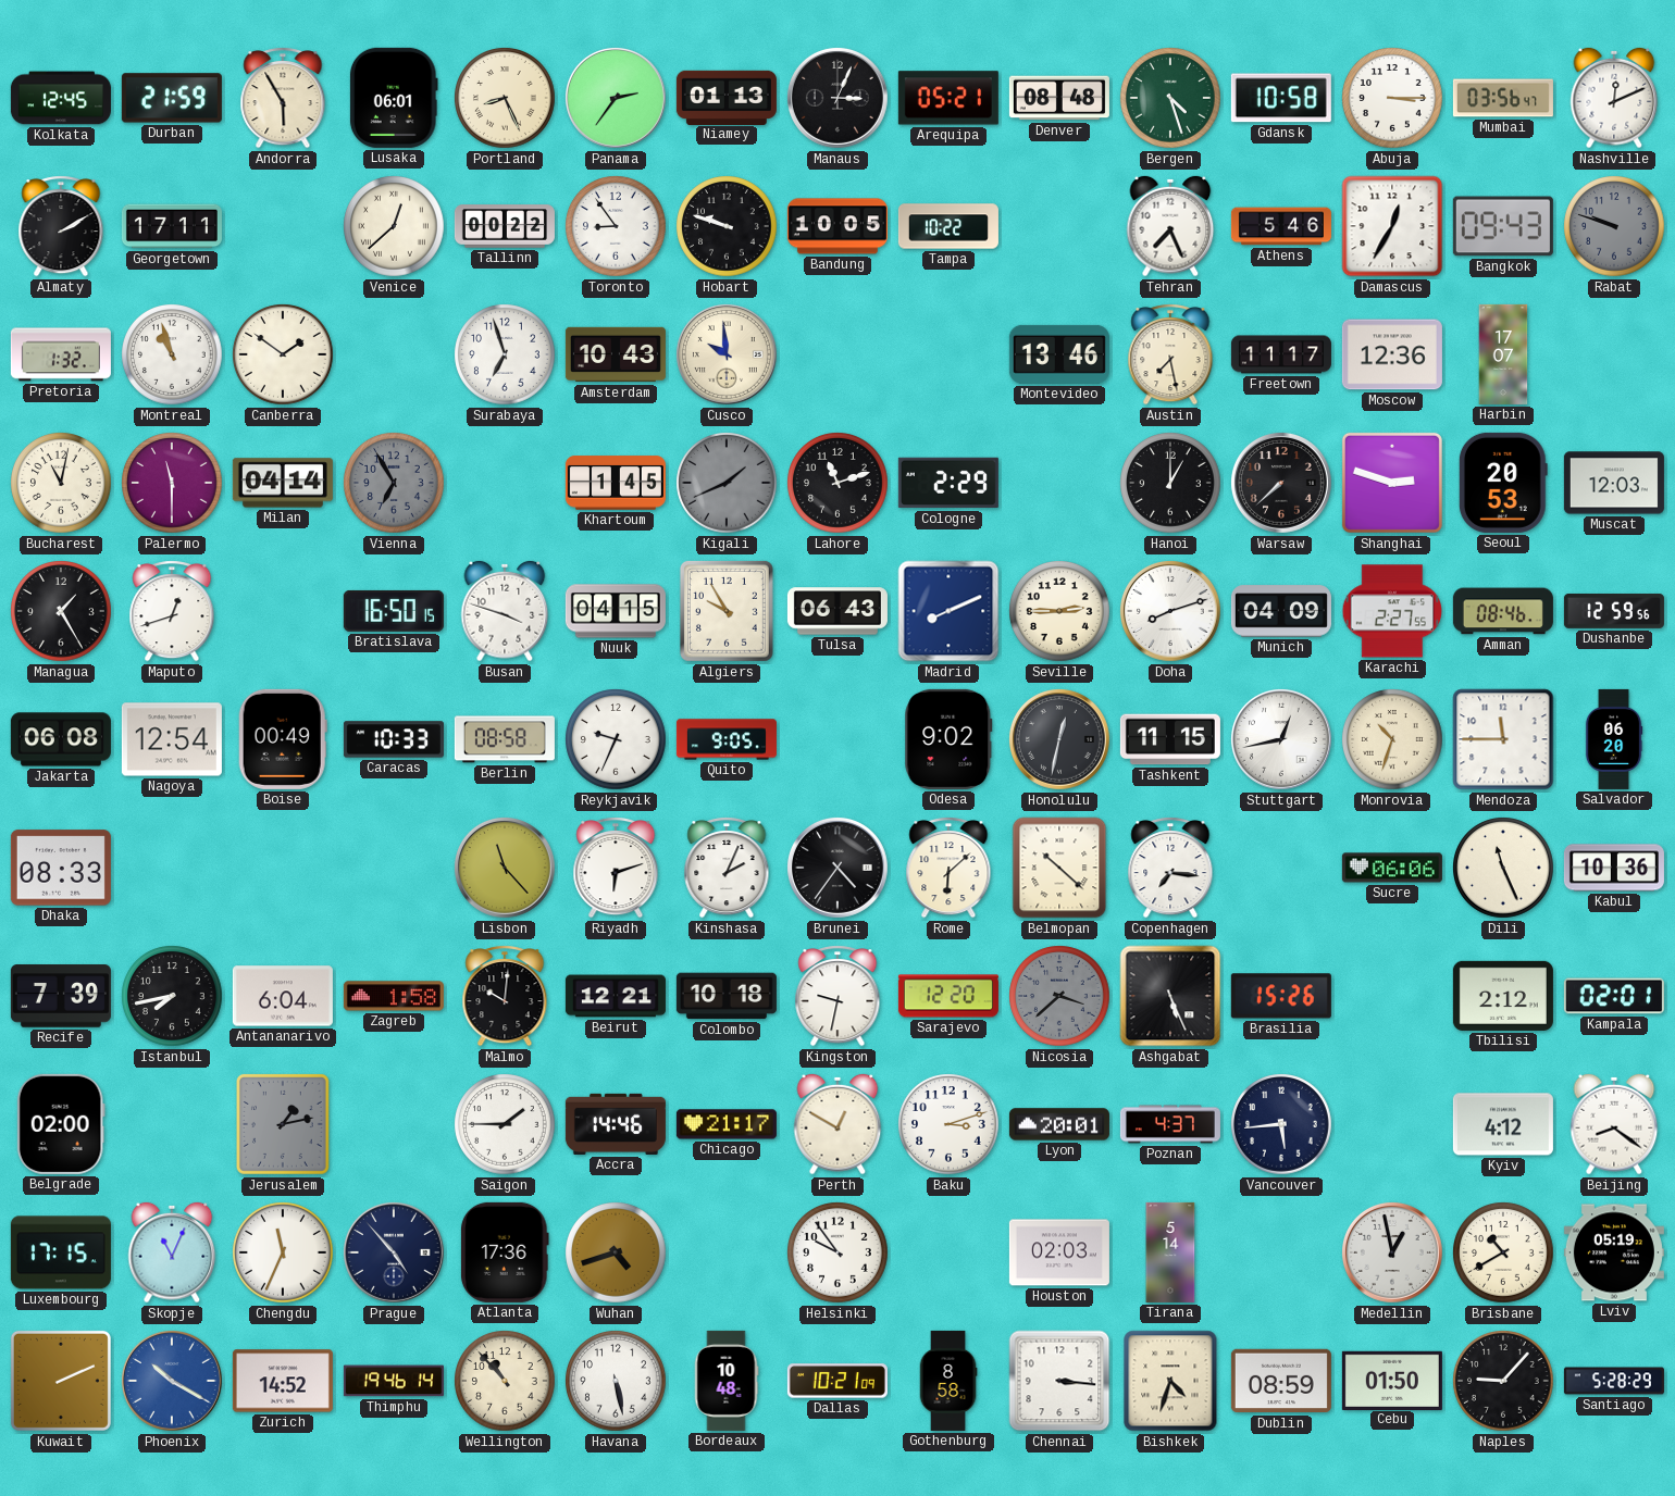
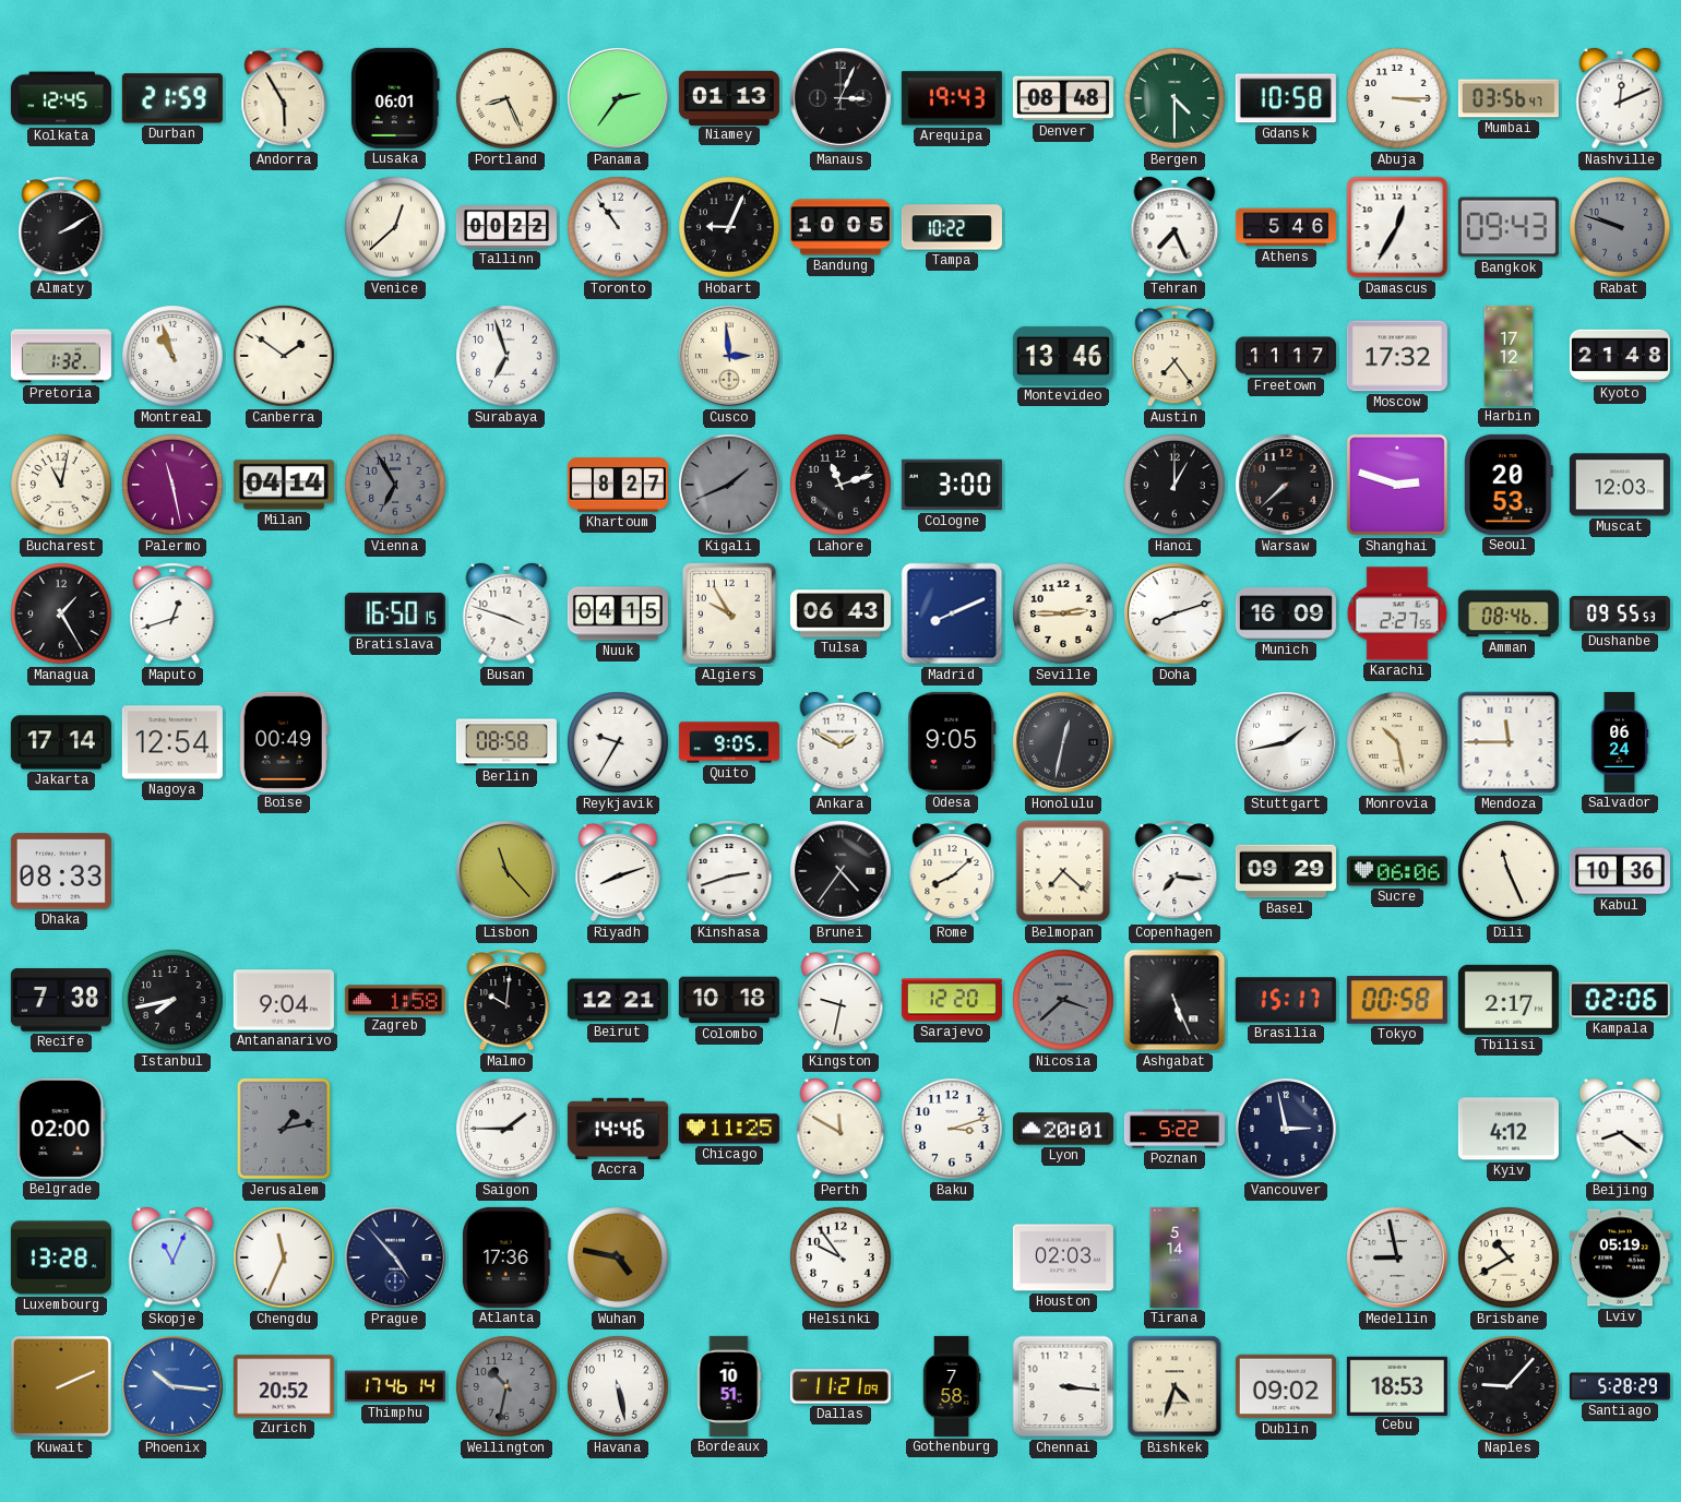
Arequipa: 05:21 -> 19:43
Bergen: 4:27 -> 4:30
Georgetown: 17:11 -> none
Toronto: 8:54 -> 10:54
Hobart: 9:48 -> 9:04
Amsterdam: 10:43 -> none
Cusco: 9:59 -> 2:59
Austin: 7:28 -> 7:24
Moscow: 12:36 -> 17:32
Harbin: 17:07 -> 17:12
Kyoto: none -> 21:48
Palermo: 11:30 -> 11:28
Khartoum: 1:45 -> 8:27
Cologne: 2:29 -> 3:00
Munich: 04:09 -> 16:09
Dushanbe: 12:59 -> 09:55
Jakarta: 06:08 -> 17:14
Caracas: 10:33 -> none
Reykjavik: 9:34 -> 9:35
Ankara: none -> 1:50
Odesa: 9:02 -> 9:05
Tashkent: 11:15 -> none
Stuttgart: 12:43 -> 1:43
Monrovia: 10:33 -> 10:28
Salvador: 06:20 -> 06:24
Riyadh: 6:12 -> 8:12
Kinshasa: 2:04 -> 2:42
Rome: 6:08 -> 8:08
Belmopan: 10:22 -> 7:22
Basel: none -> 09:29
Recife: 7:39 -> 7:38
Antananarivo: 6:04 -> 9:04
Brasilia: 15:26 -> 15:17
Tokyo: none -> 00:58
Tbilisi: 2:12 -> 2:17
Kampala: 02:01 -> 02:06
Chicago: 21:17 -> 11:25
Perth: 12:50 -> 11:50
Poznan: 4:37 -> 5:22
Vancouver: 5:44 -> 2:58
Luxembourg: 17:15 -> 13:28
Wuhan: 4:42 -> 4:47
Medellin: 12:58 -> 8:58
Phoenix: 10:20 -> 10:16
Zurich: 14:52 -> 20:52
Thimphu: 19:46 -> 17:46
Wellington: 10:53 -> 10:32
Wellington dial: cream -> grey
Bordeaux: 10:48 -> 10:51
Dallas: 10:21 -> 11:21
Gothenburg: 8:58 -> 7:58
Dublin: 08:59 -> 09:02
Cebu: 01:50 -> 18:53
